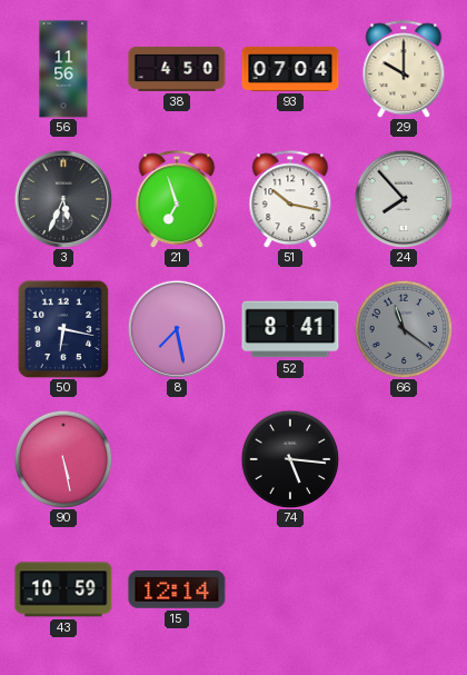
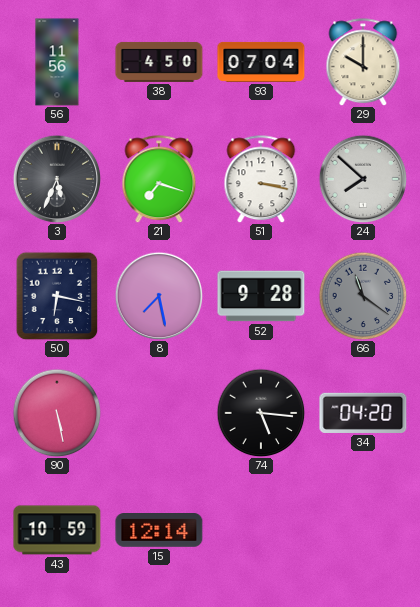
21: 6:57 -> 7:18
51: 10:17 -> 3:17
24: 7:53 -> 7:52
52: 8:41 -> 9:28
34: none -> 04:20
